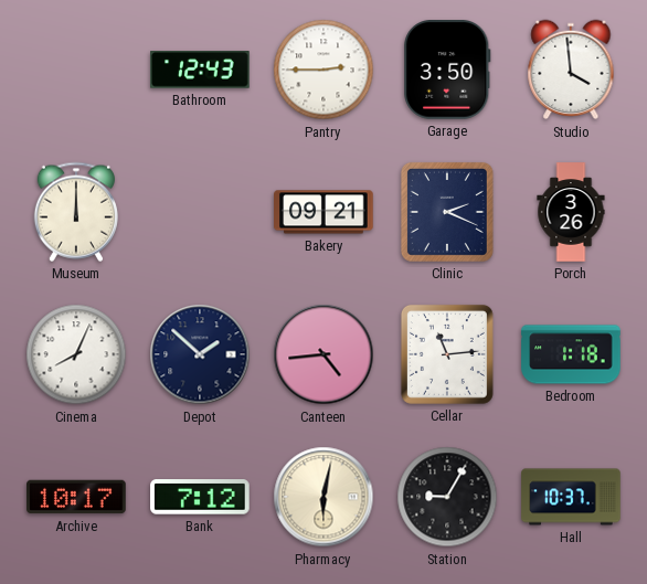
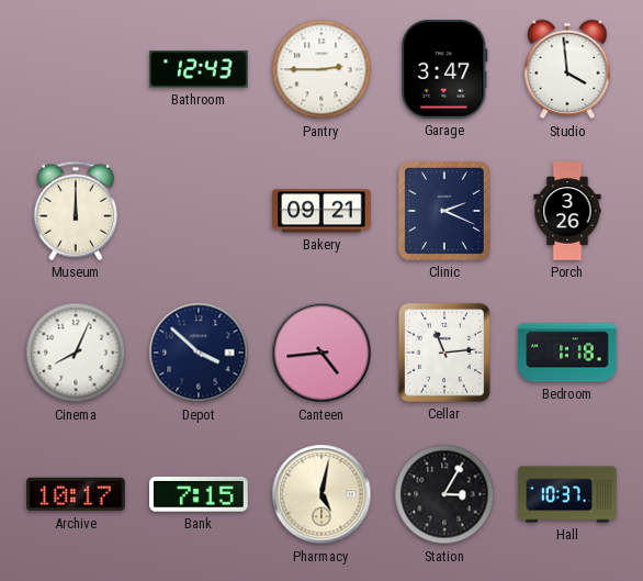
Garage: 3:50 -> 3:47
Depot: 1:52 -> 3:52
Bank: 7:12 -> 7:15
Pharmacy: 6:02 -> 5:02
Station: 9:05 -> 3:05
